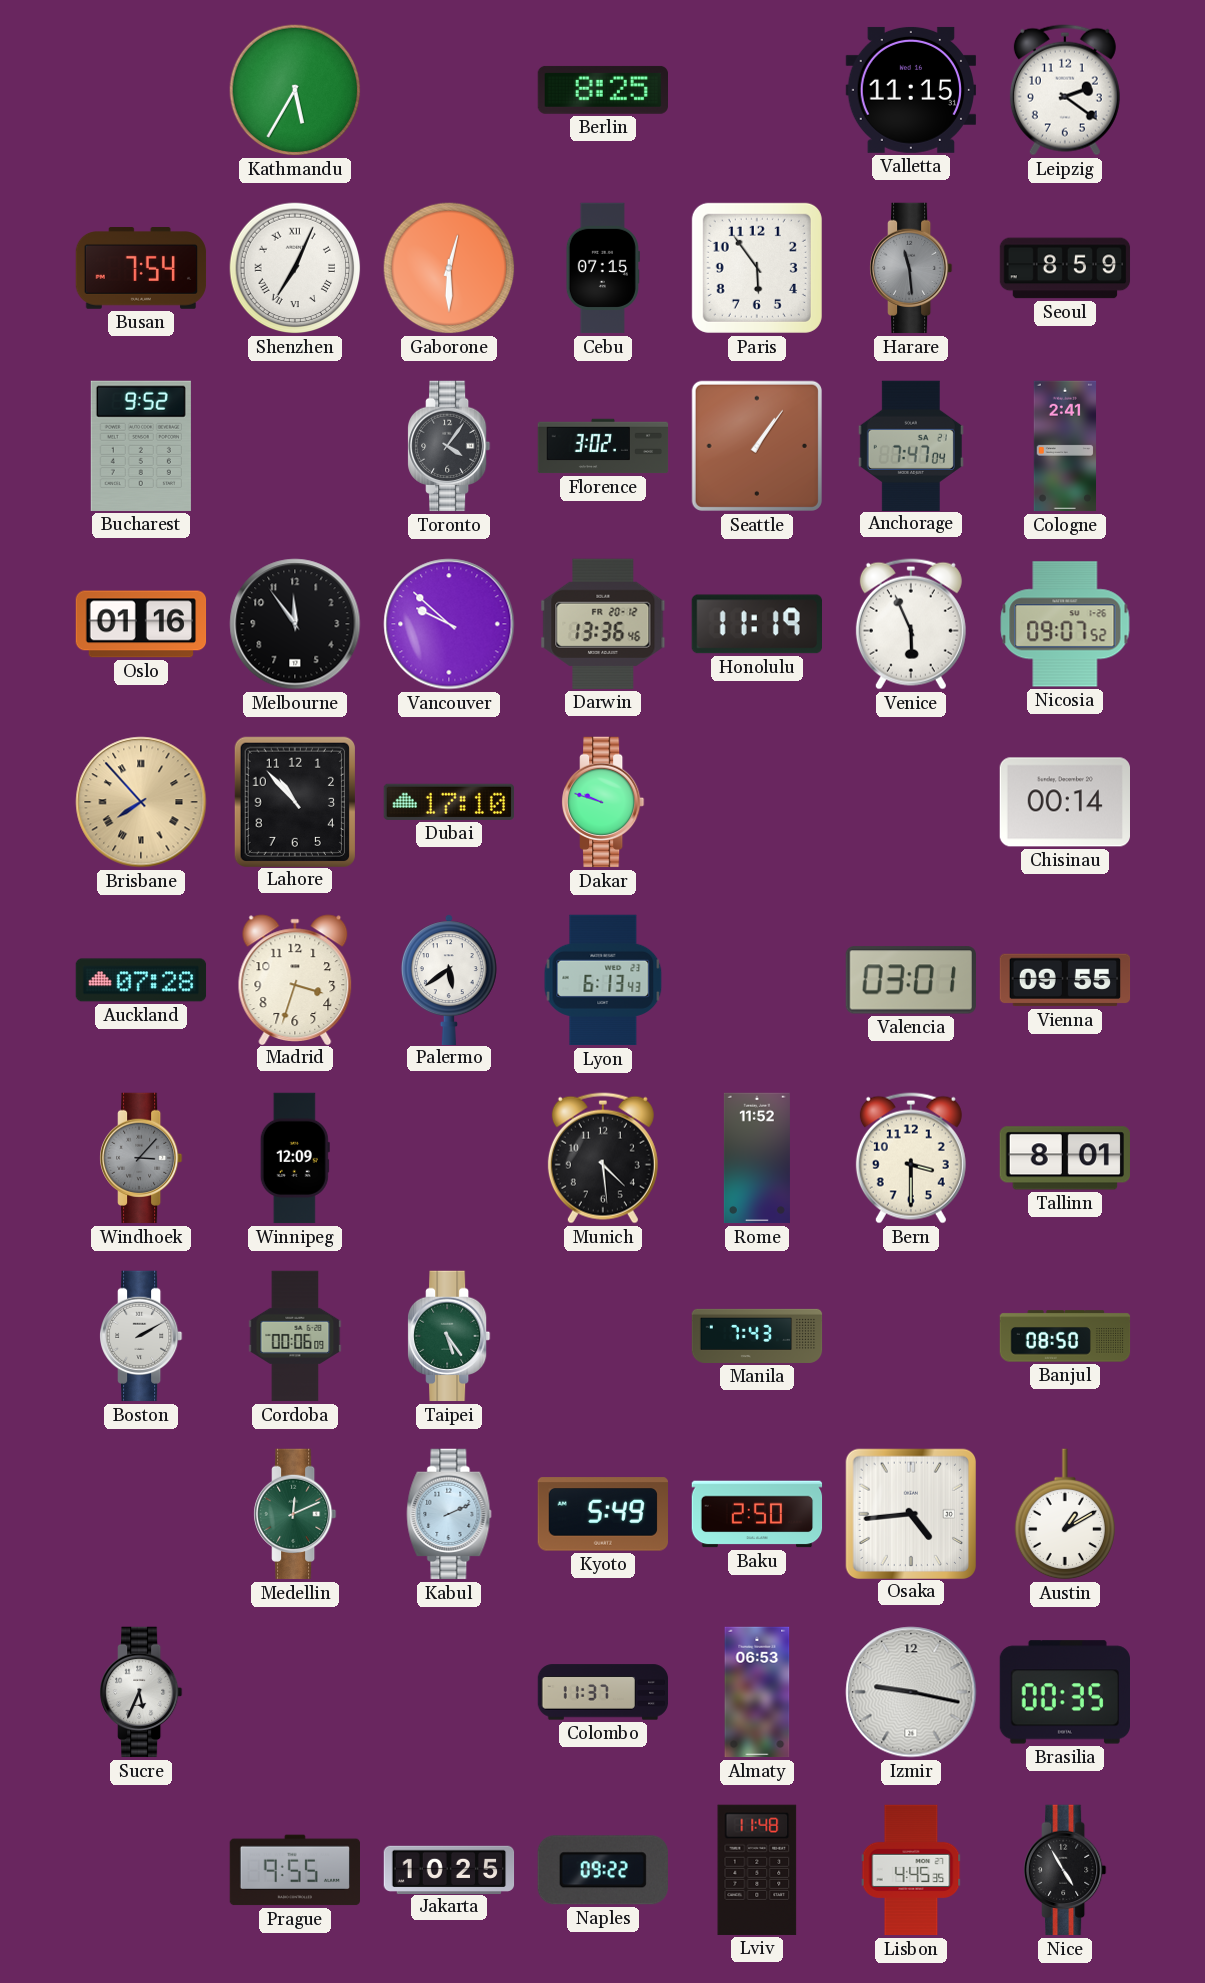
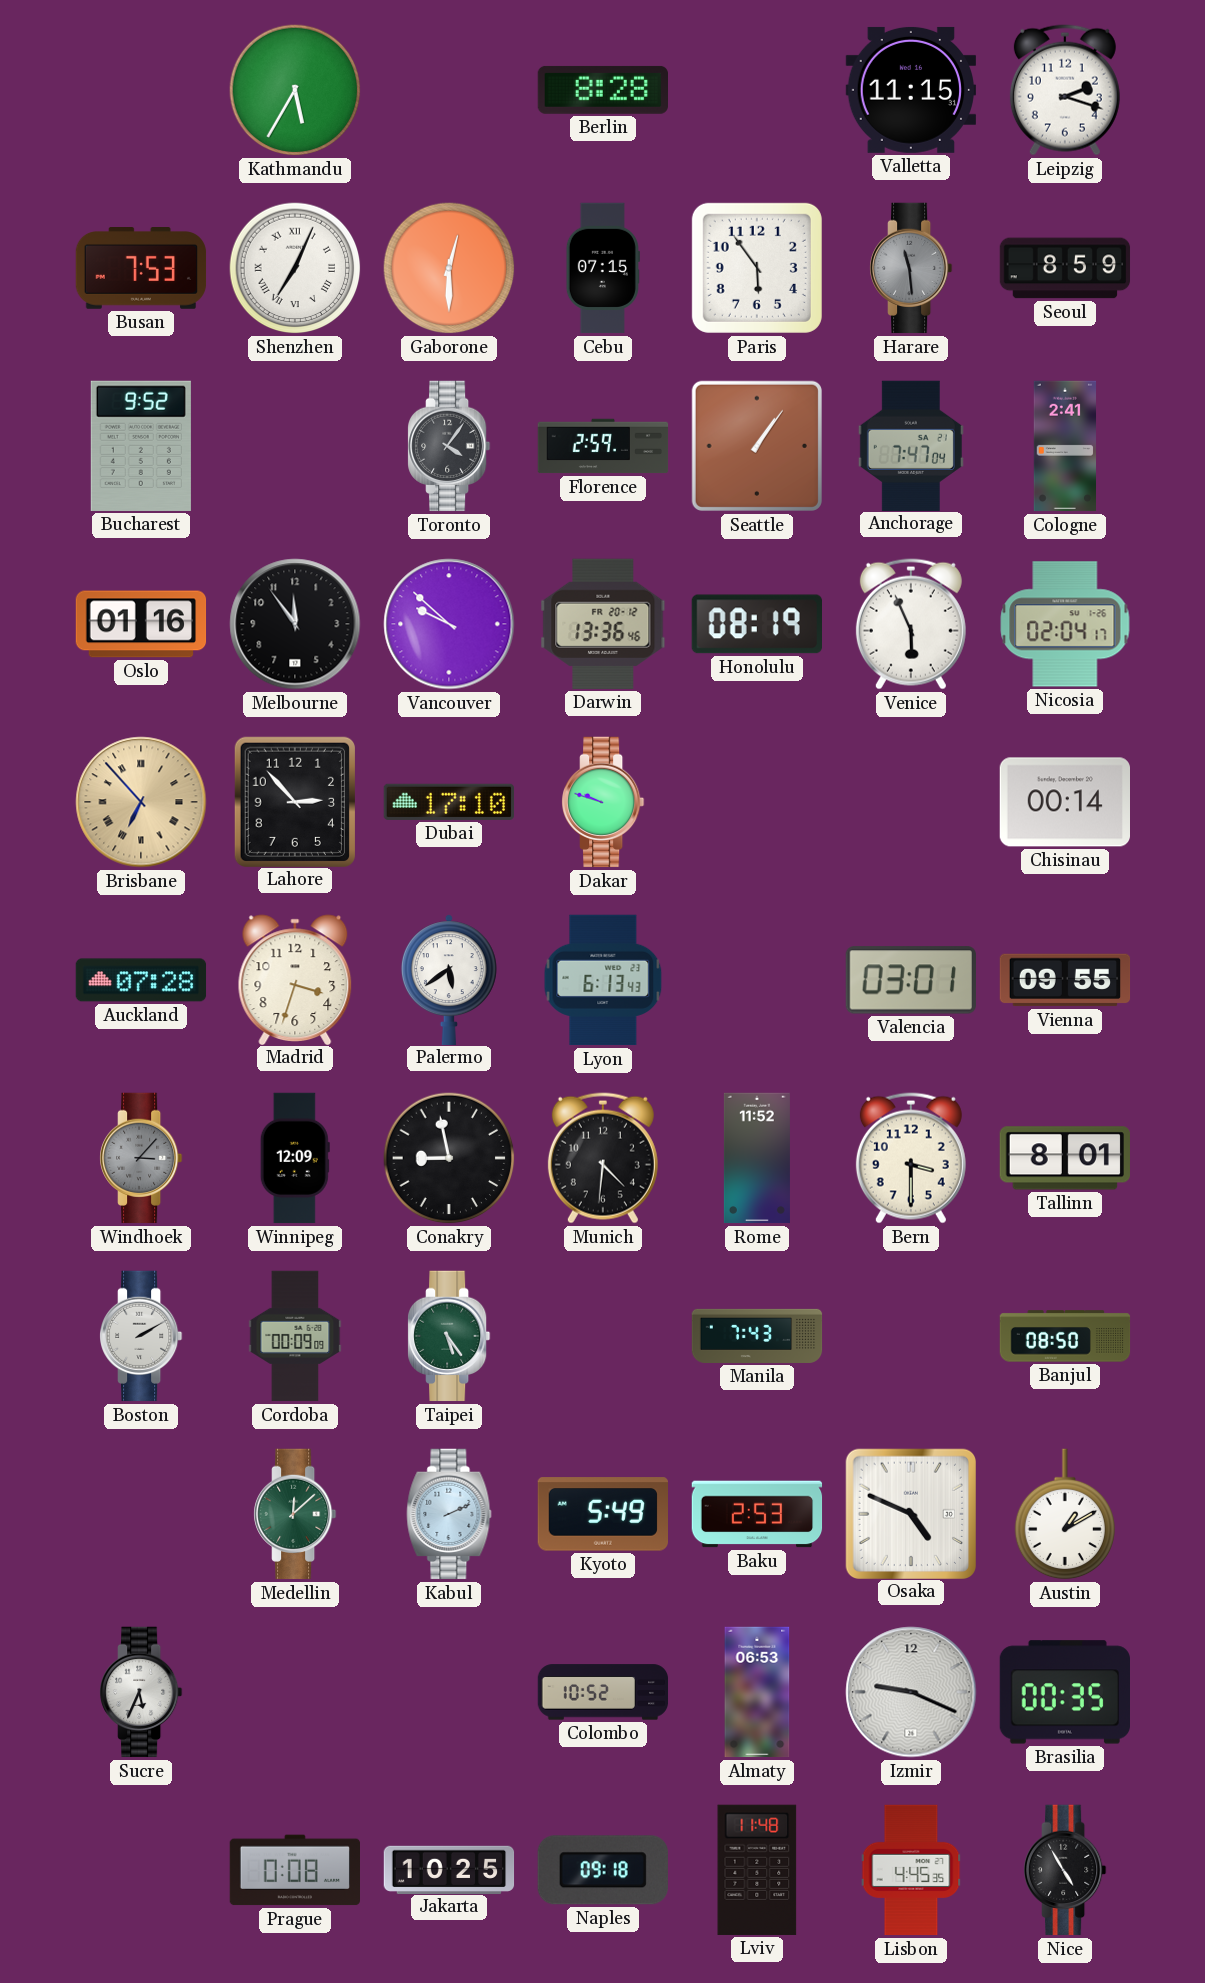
Berlin: 8:25 -> 8:28
Leipzig: 2:21 -> 2:18
Busan: 7:54 -> 7:53
Florence: 3:02 -> 2:59
Honolulu: 11:19 -> 08:19
Nicosia: 09:07 -> 02:04
Brisbane: 7:53 -> 6:53
Lahore: 10:53 -> 2:53
Conakry: none -> 8:58
Munich: 4:29 -> 4:31
Cordoba: 00:06 -> 00:09
Medellin: 12:11 -> 12:08
Baku: 2:50 -> 2:53
Osaka: 4:44 -> 4:49
Colombo: 11:37 -> 10:52
Izmir: 9:17 -> 9:19
Prague: 9:55 -> 0:08
Naples: 09:22 -> 09:18
